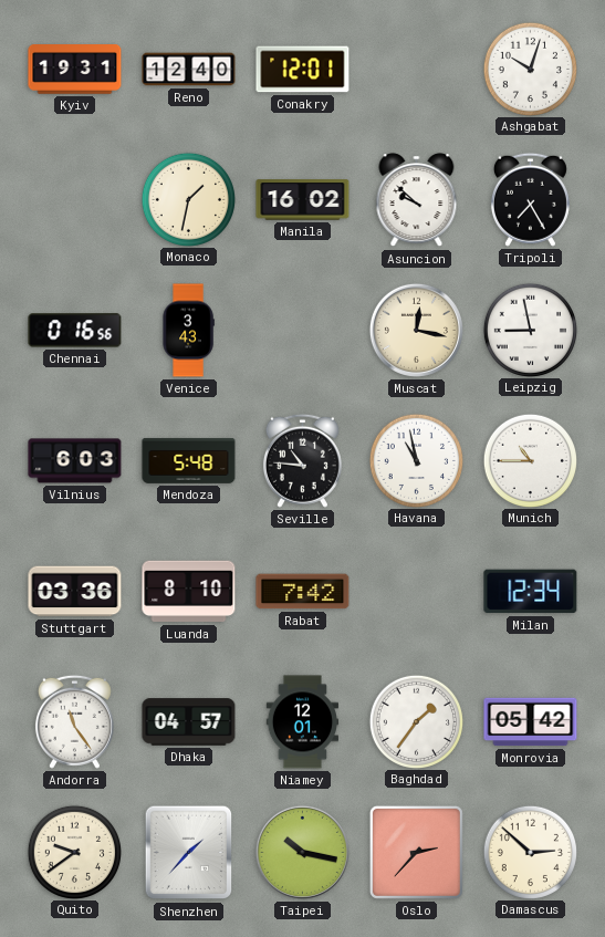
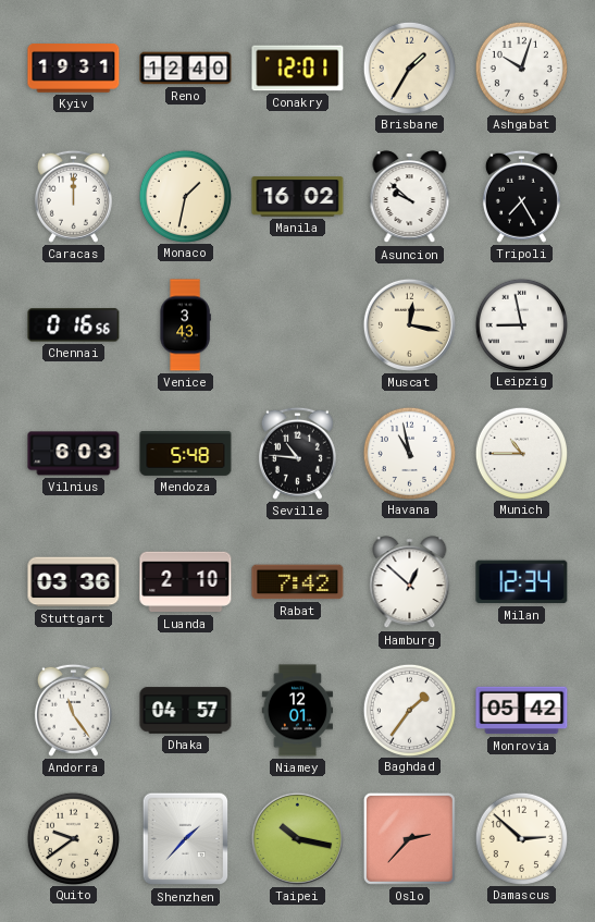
Brisbane: none -> 1:35
Caracas: none -> 12:00
Luanda: 8:10 -> 2:10
Hamburg: none -> 12:52
